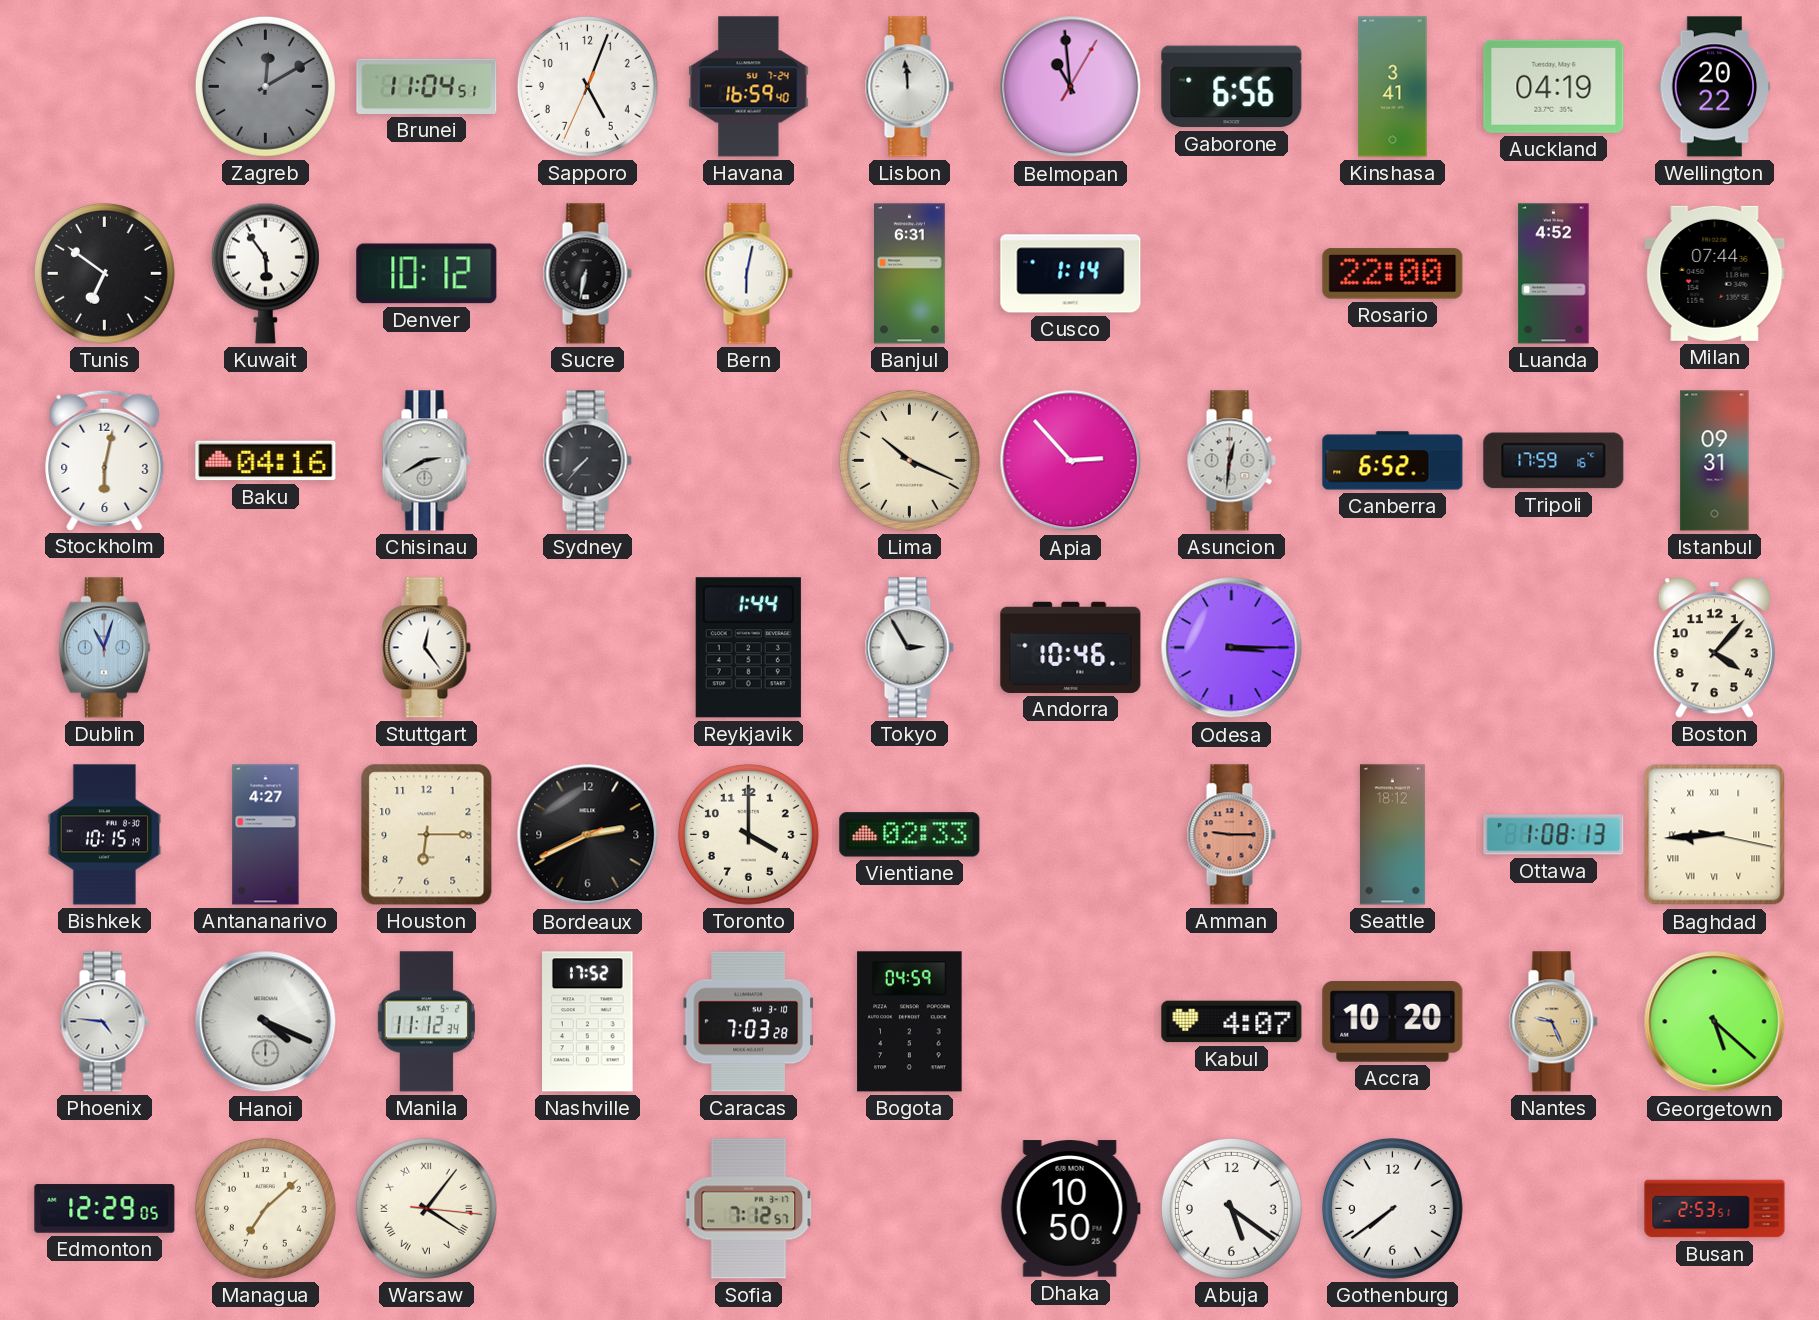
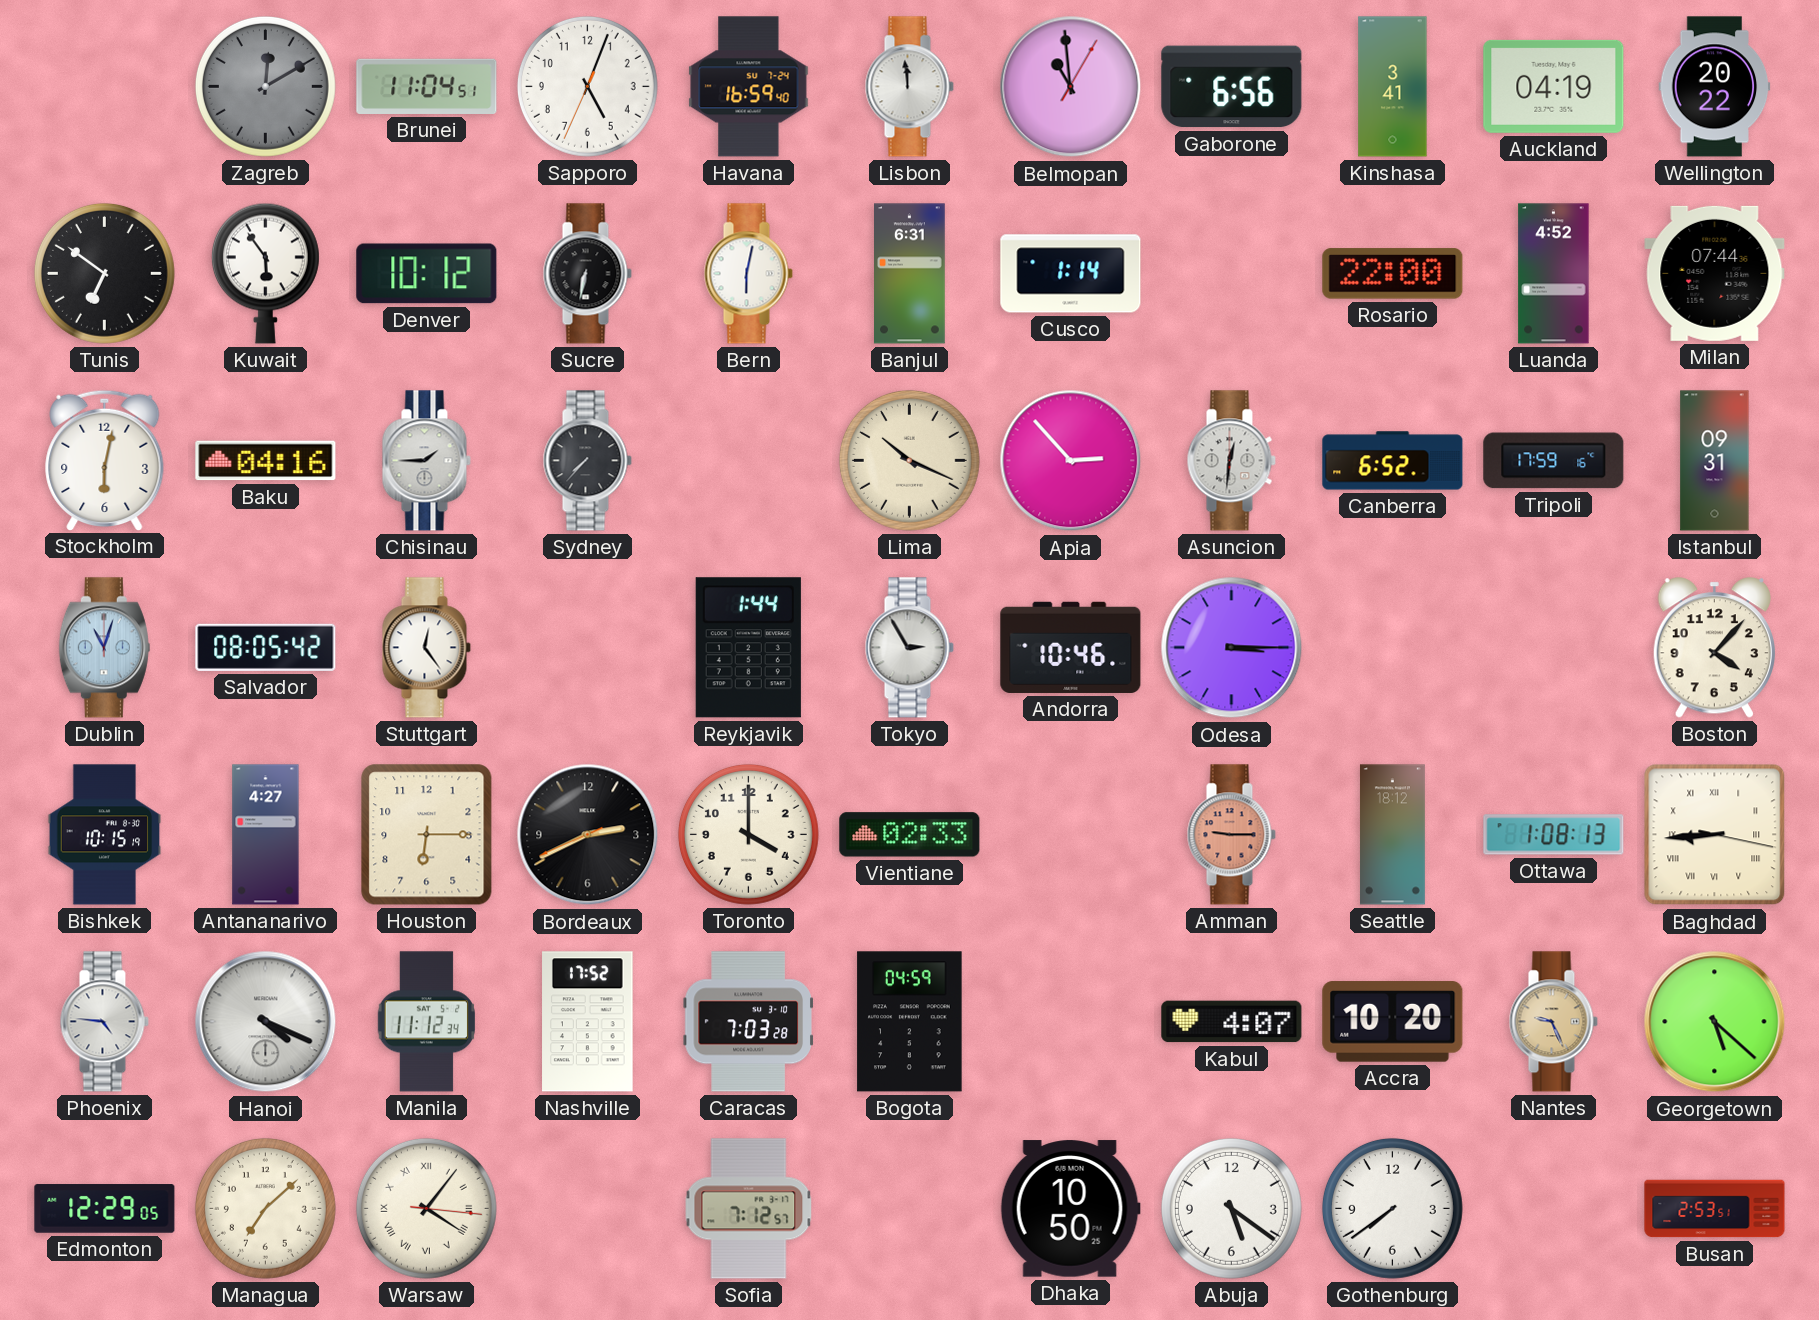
Chisinau: 2:40 -> 1:45
Salvador: none -> 08:05
